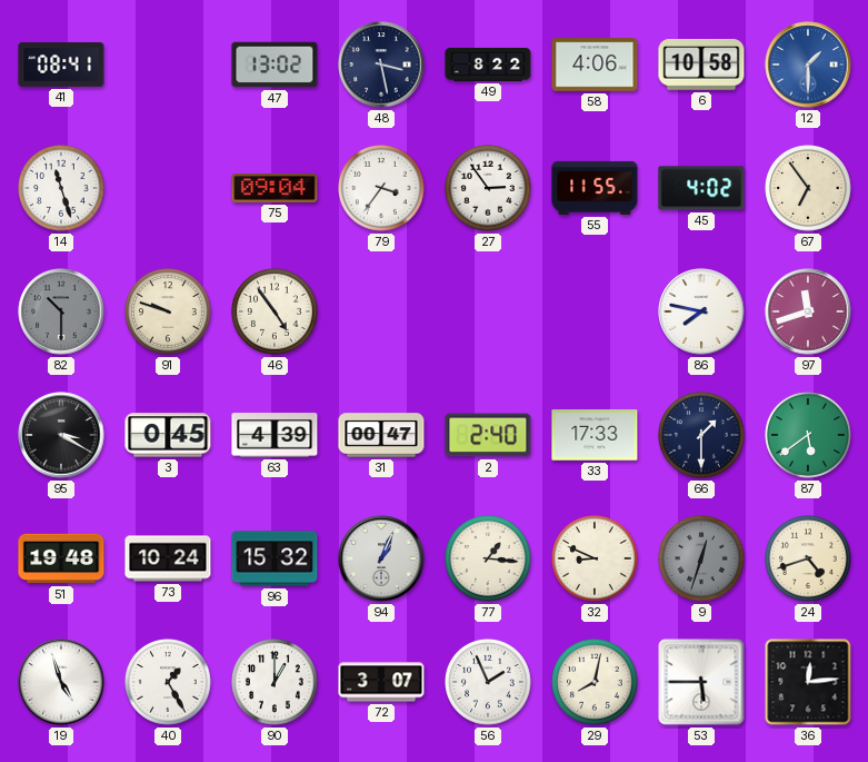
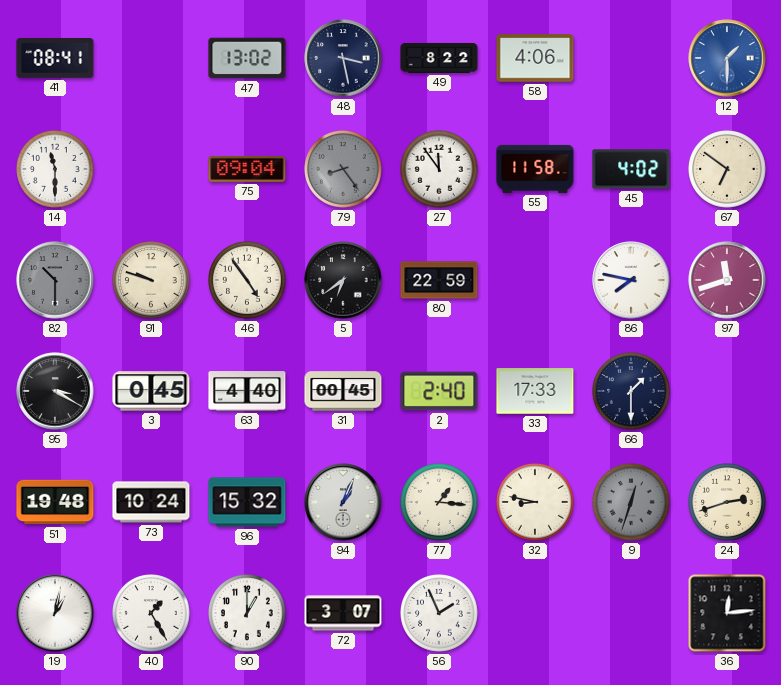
6: 10:58 -> none
14: 11:27 -> 11:30
79: 3:36 -> 8:24
79 dial: white -> grey
27: 2:54 -> 11:54
55: 11:55 -> 11:58
67: 6:54 -> 6:51
5: none -> 6:39
80: none -> 22:59
63: 4:39 -> 4:40
31: 00:47 -> 00:45
87: 5:39 -> none
32: 8:49 -> 8:47
24: 4:42 -> 2:42
19: 4:57 -> 1:02
29: 8:02 -> none
53: 5:45 -> none
